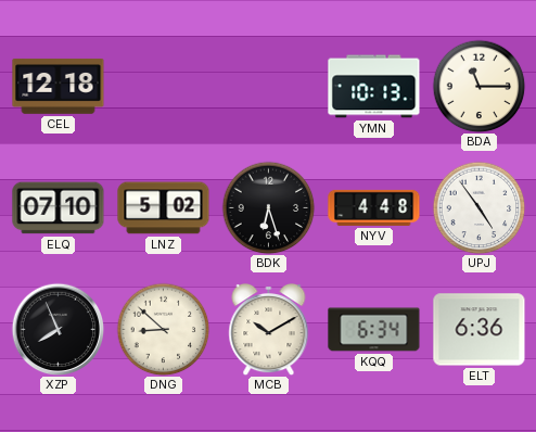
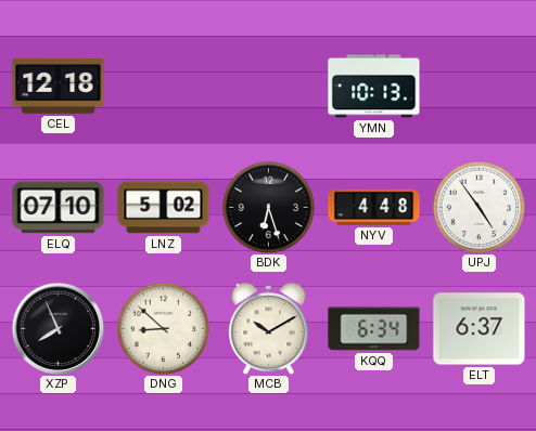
BDA: 11:15 -> none
ELT: 6:36 -> 6:37
